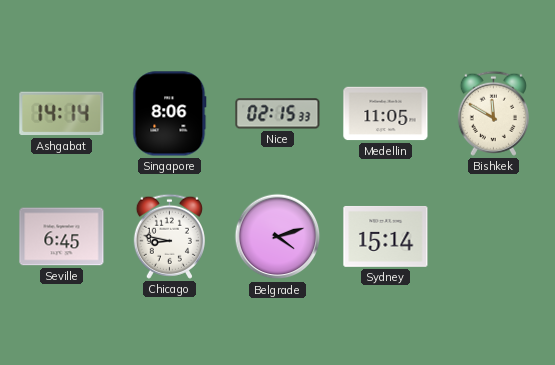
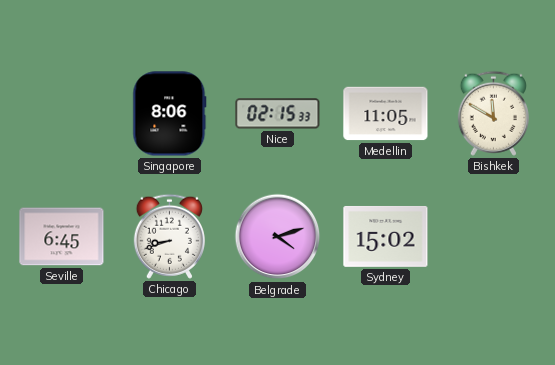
Ashgabat: 14:14 -> none
Chicago: 8:47 -> 8:42
Sydney: 15:14 -> 15:02
